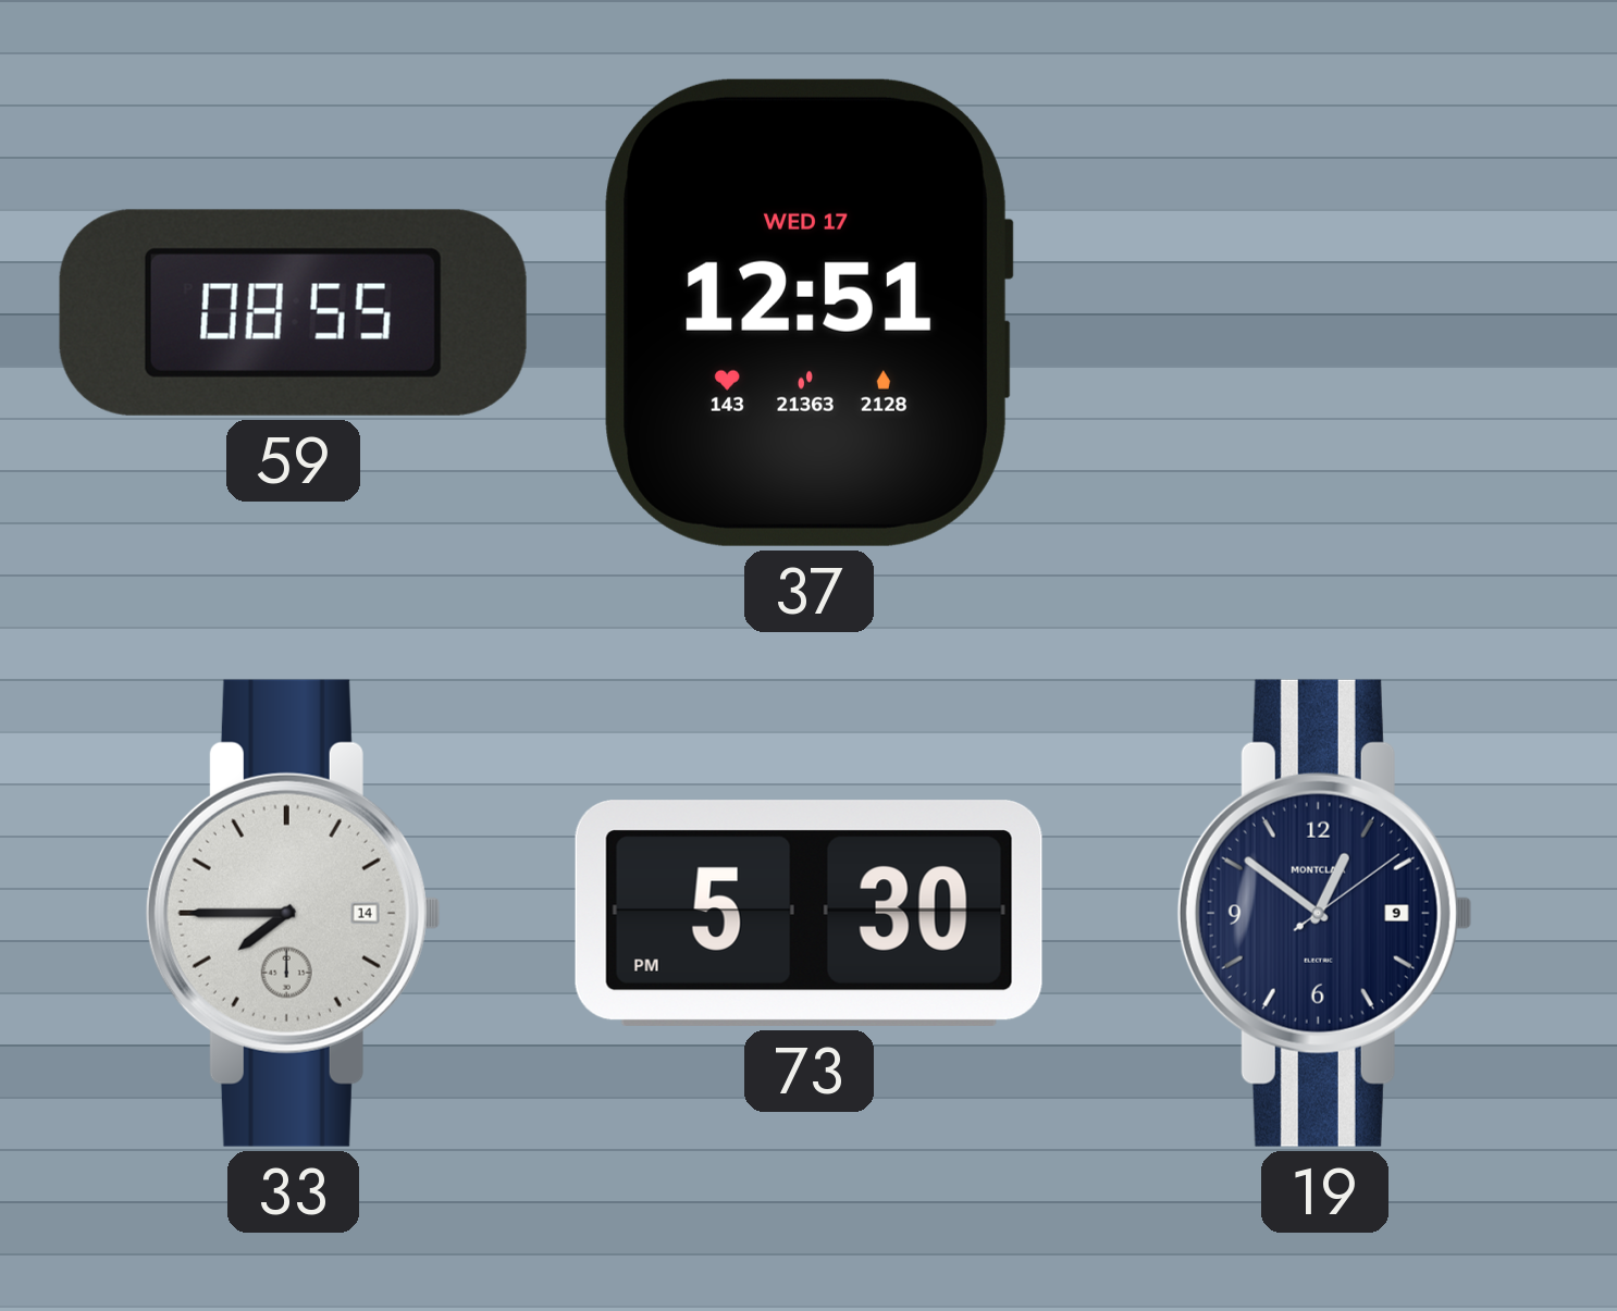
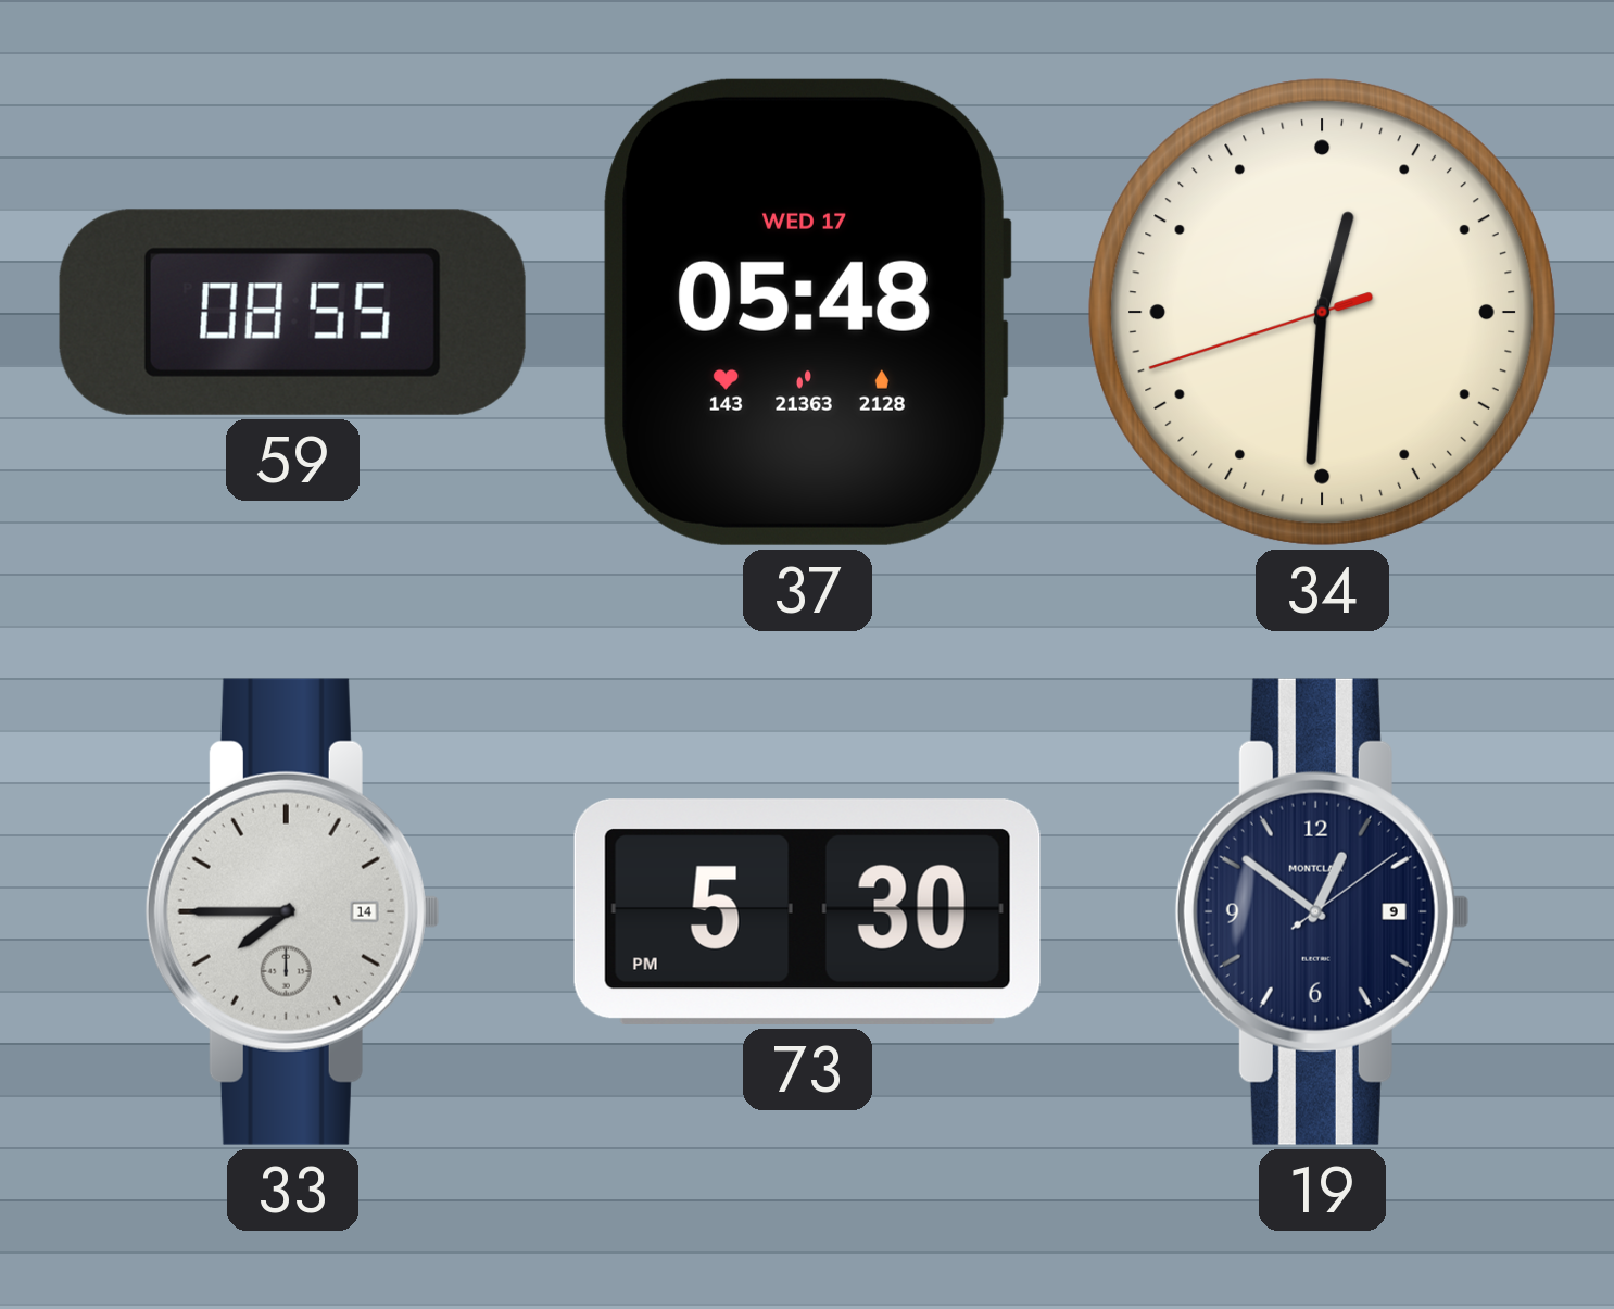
37: 12:51 -> 05:48
34: none -> 12:30
